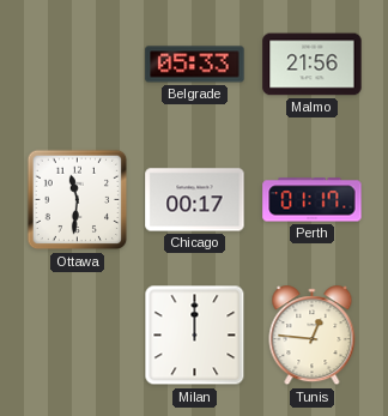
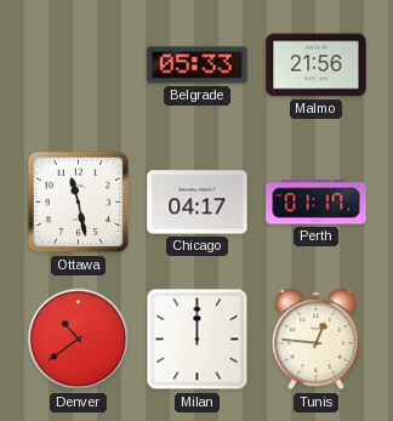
Ottawa: 11:31 -> 11:28
Chicago: 00:17 -> 04:17
Denver: none -> 10:39
